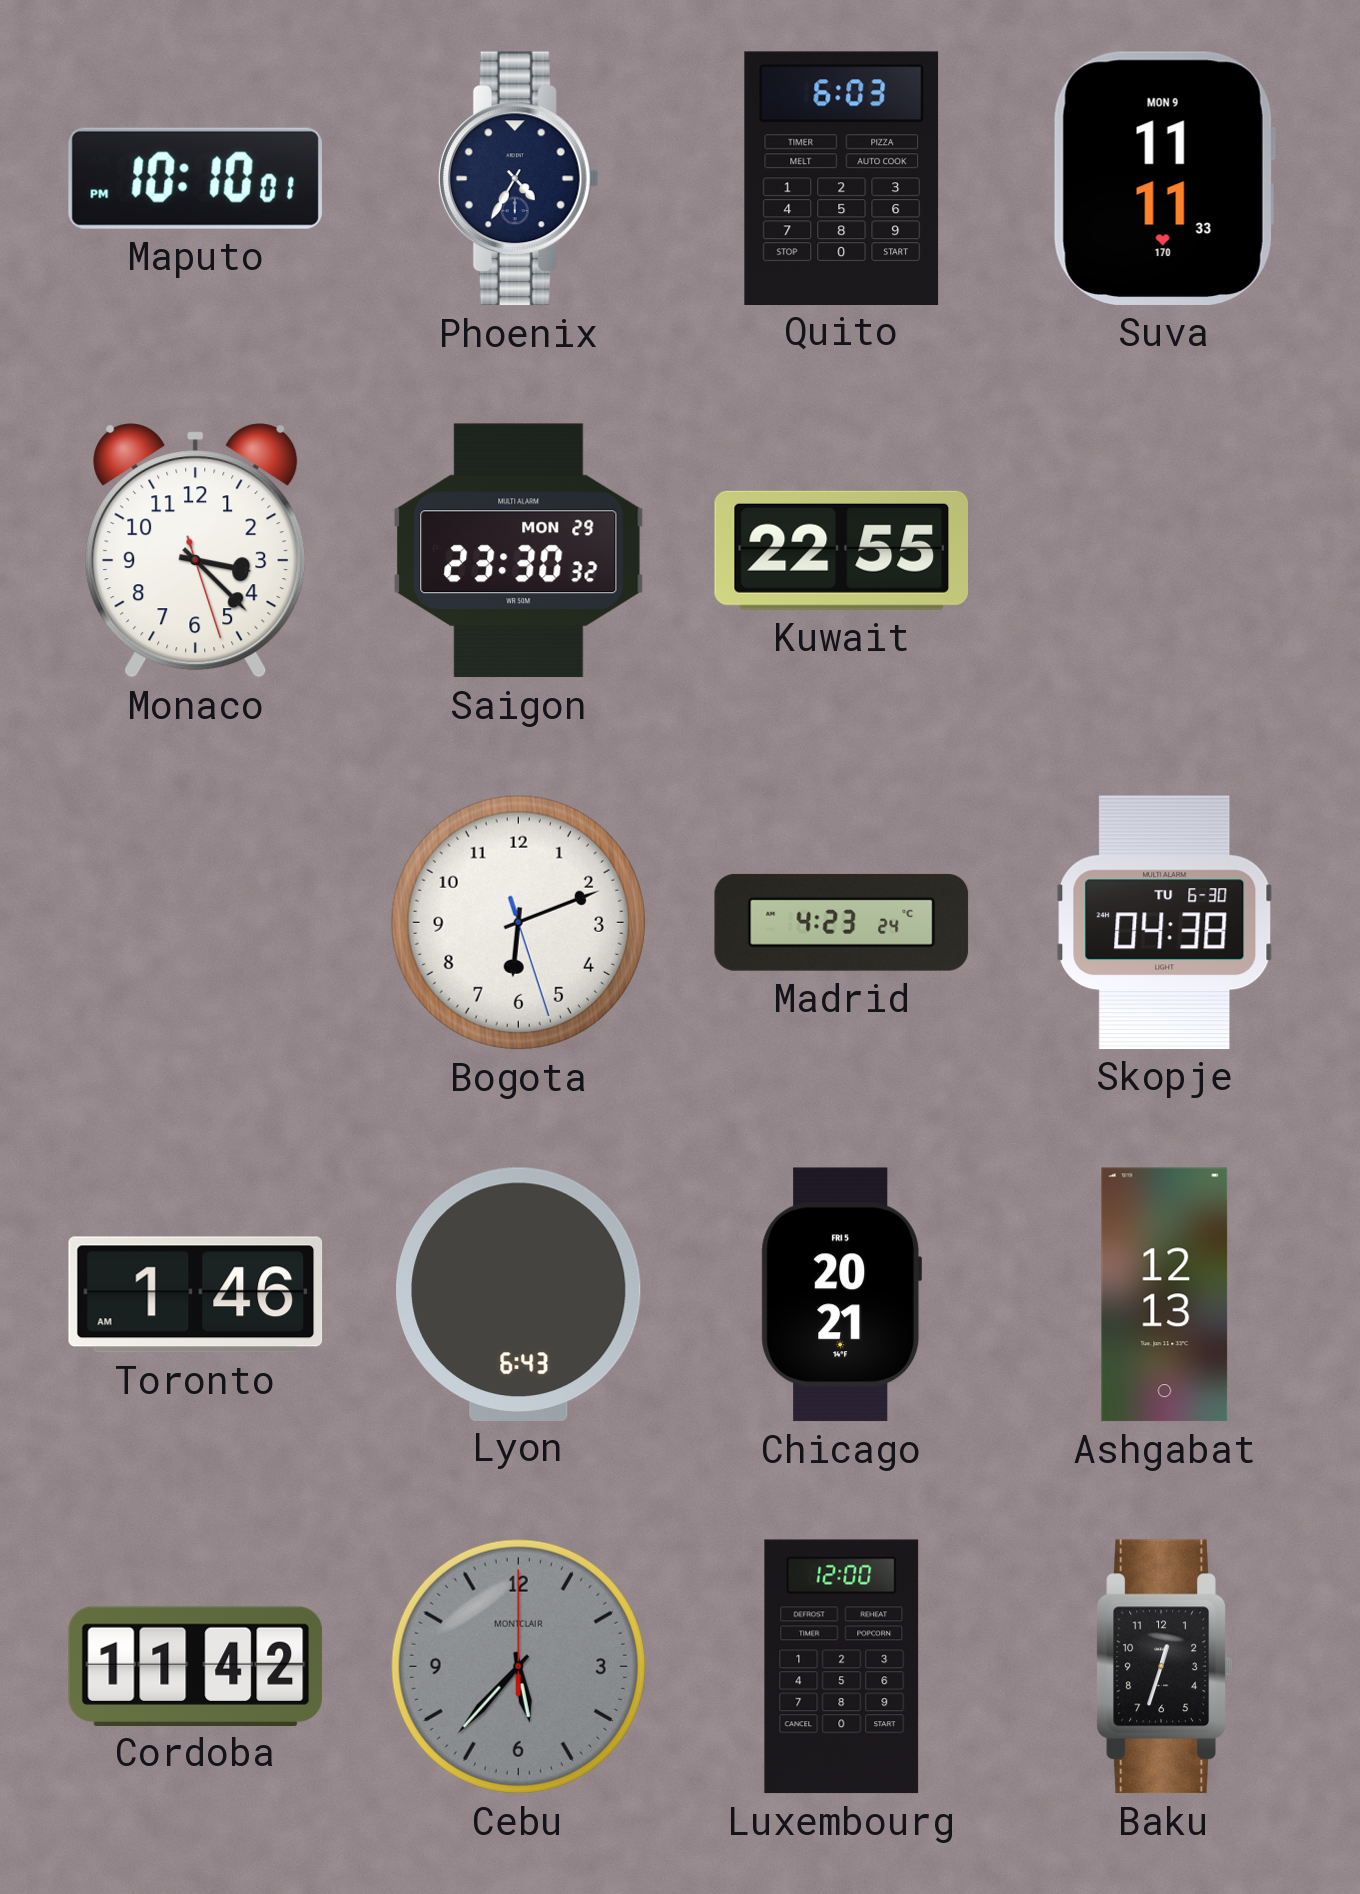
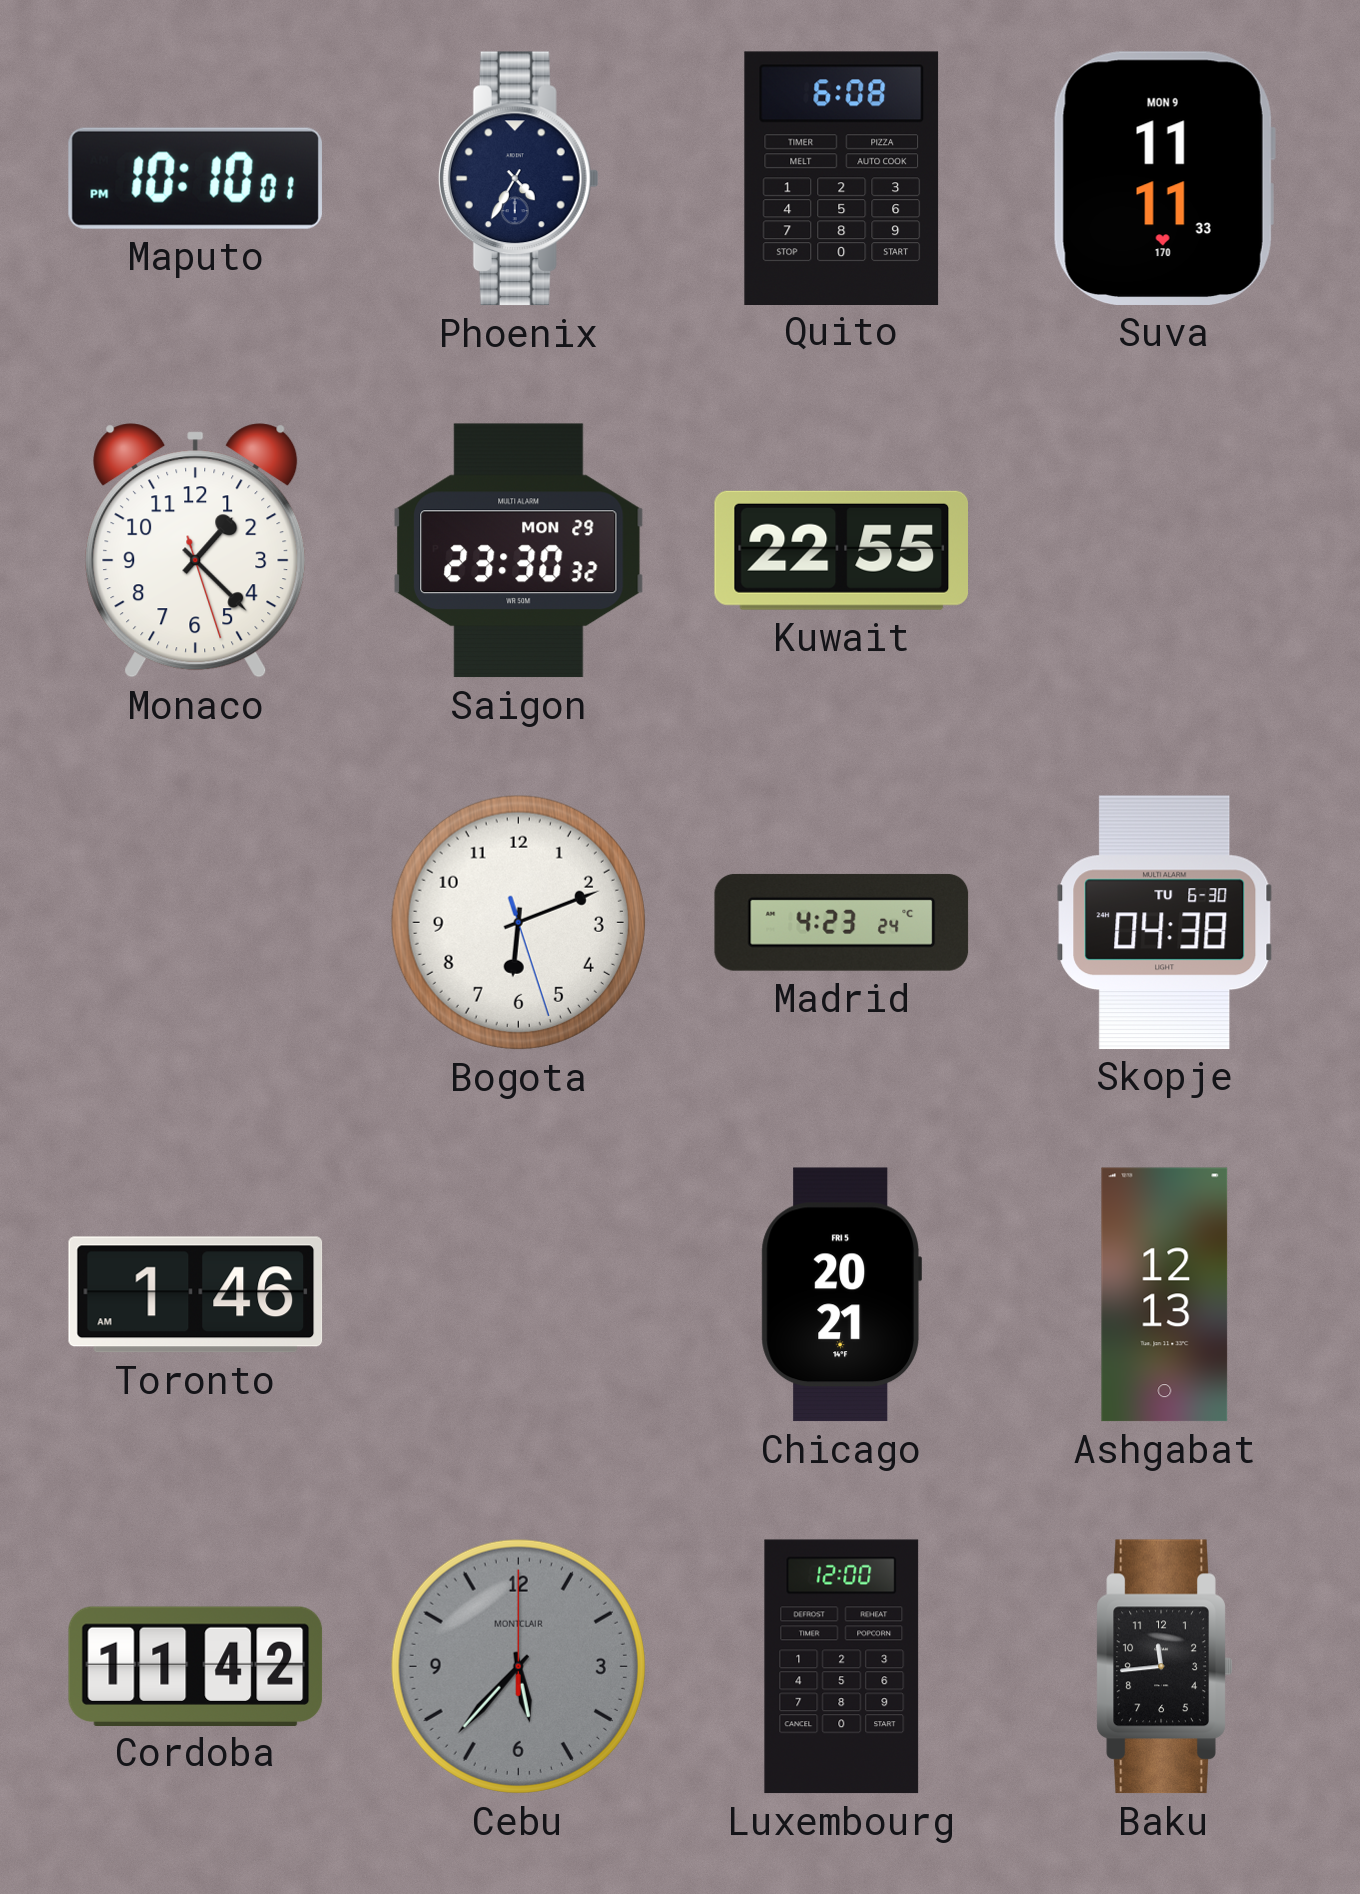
Quito: 6:03 -> 6:08
Monaco: 3:22 -> 1:22
Lyon: 6:43 -> none
Baku: 12:33 -> 11:44
